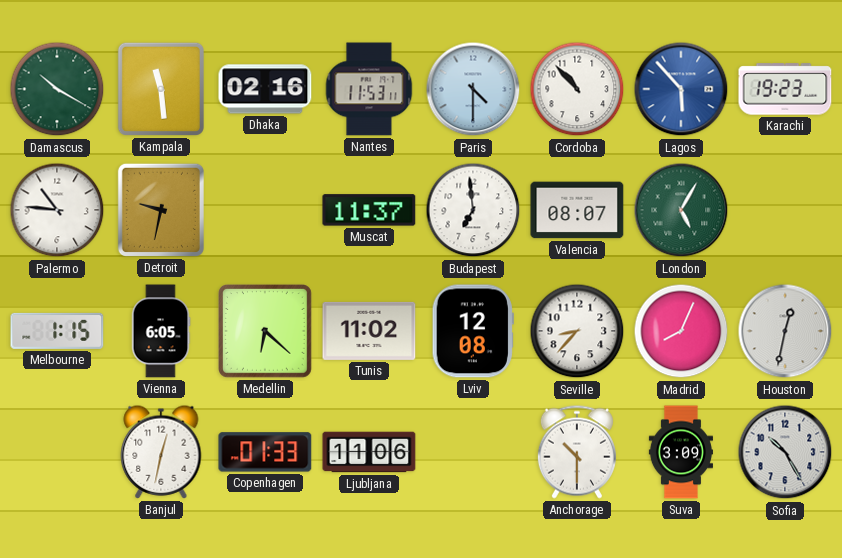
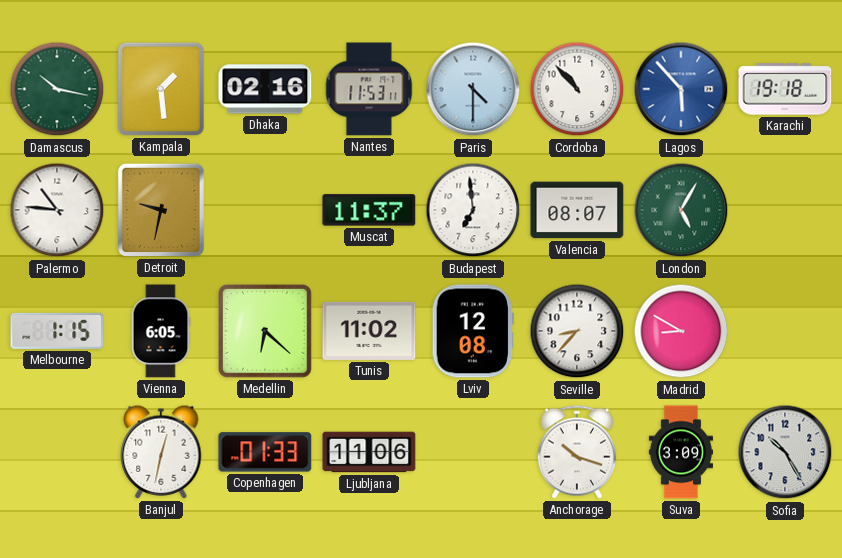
Damascus: 10:20 -> 10:17
Kampala: 11:29 -> 1:29
Karachi: 19:23 -> 19:18
Madrid: 8:04 -> 8:50
Houston: 12:32 -> none
Anchorage: 10:30 -> 10:18
